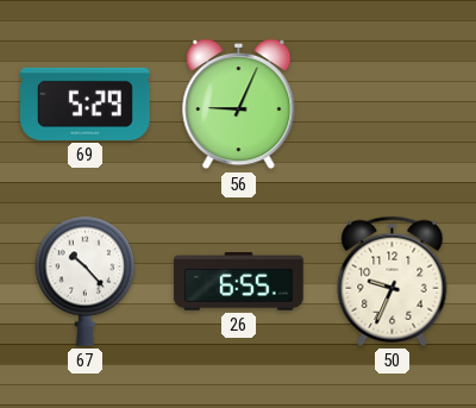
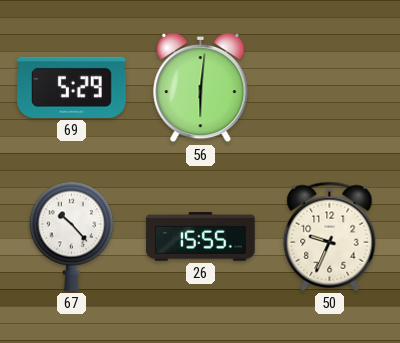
56: 9:04 -> 6:01
26: 6:55 -> 15:55
